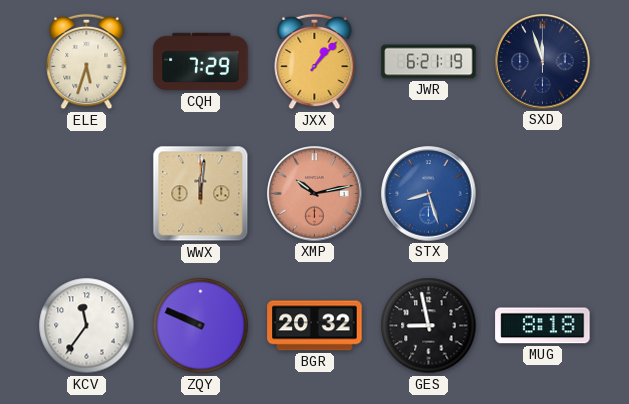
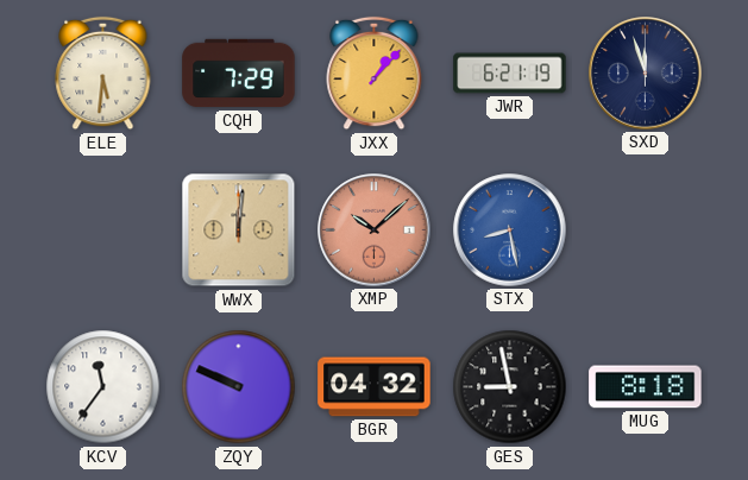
ELE: 5:33 -> 5:31
XMP: 10:13 -> 10:08
STX: 8:27 -> 8:28
BGR: 20:32 -> 04:32
